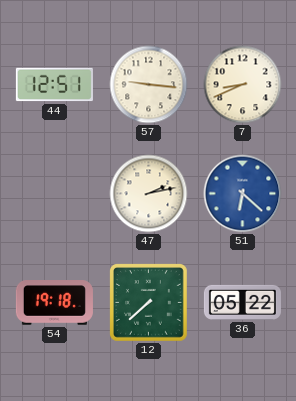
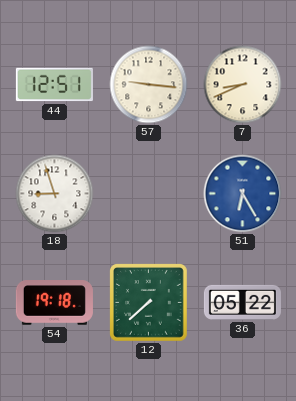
18: none -> 8:57
47: 2:13 -> none
51: 6:22 -> 6:25
